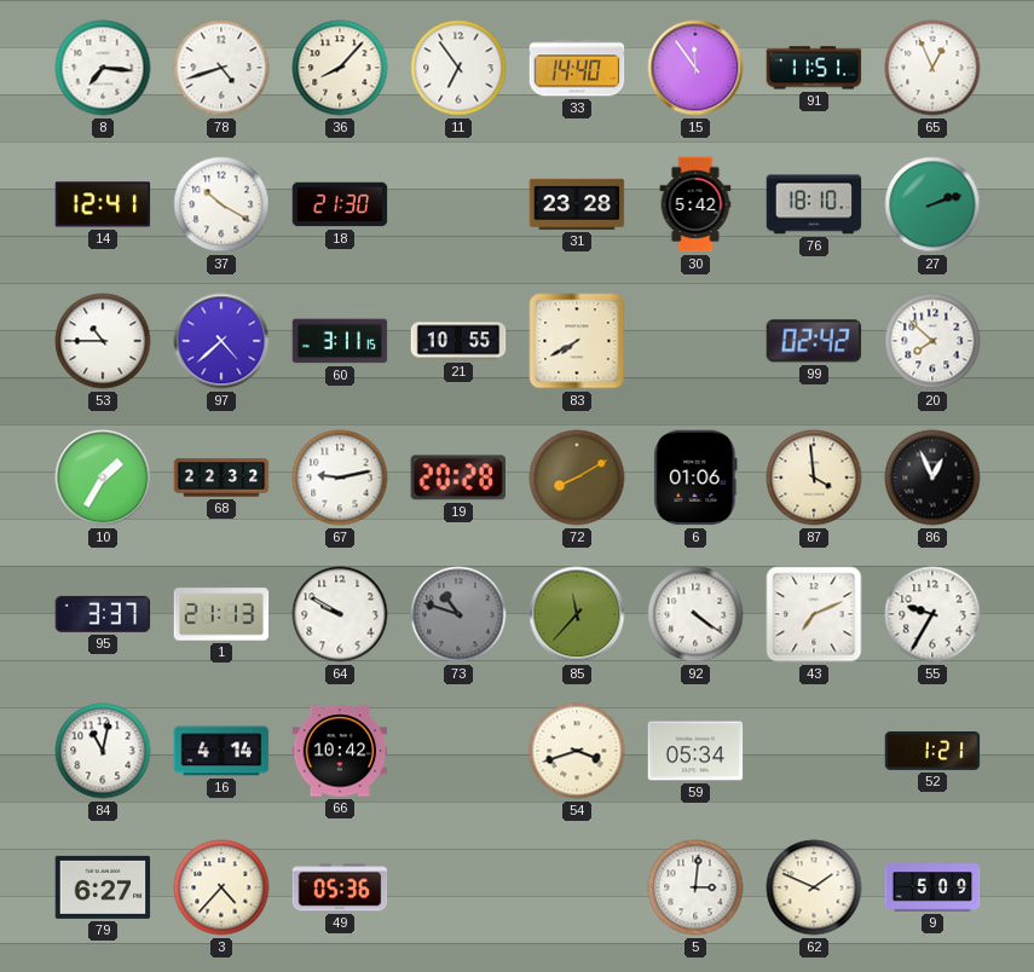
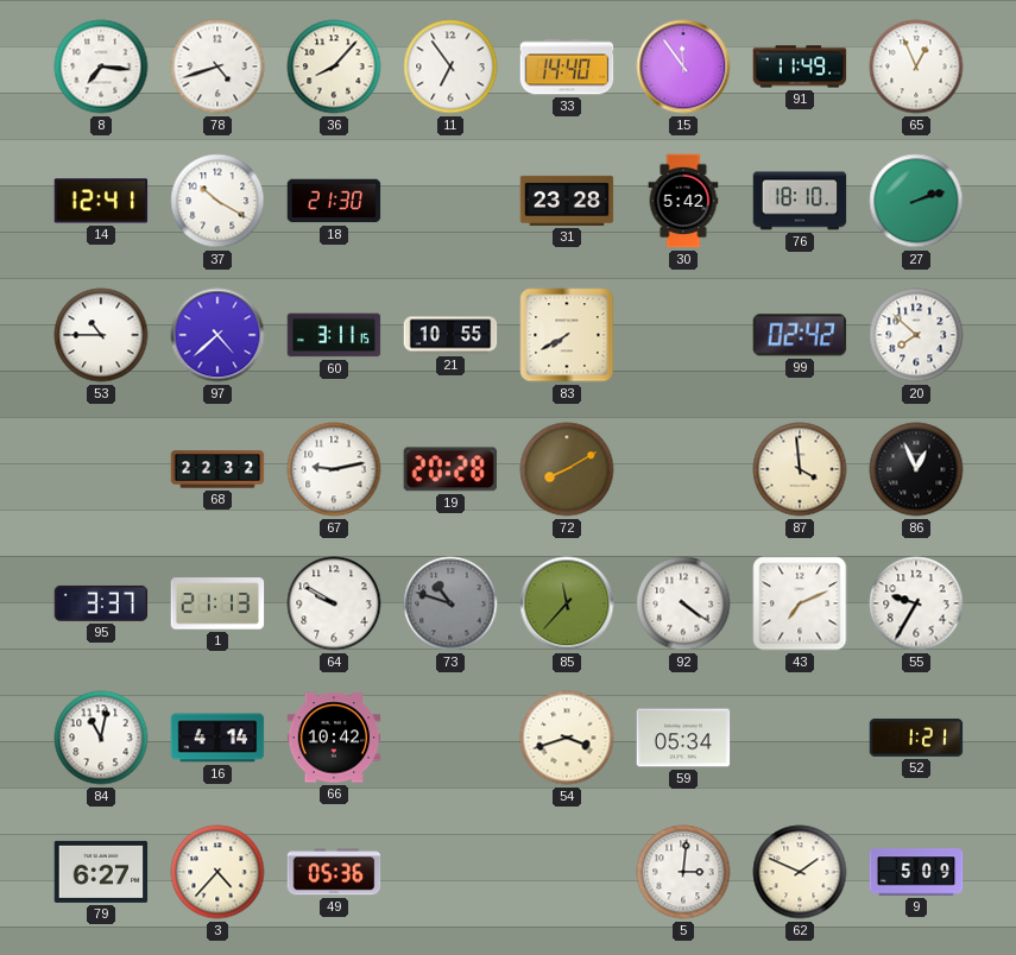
91: 11:51 -> 11:49
10: 1:35 -> none
6: 01:06 -> none
